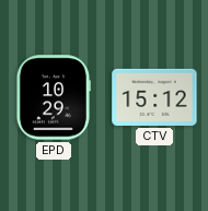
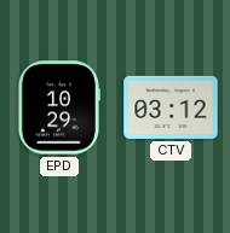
CTV: 15:12 -> 03:12
